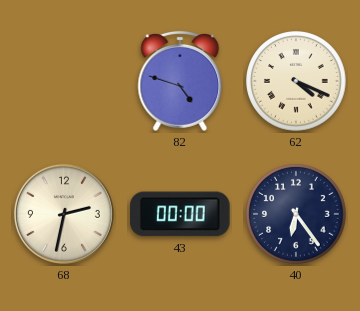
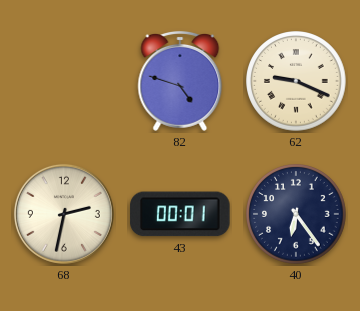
62: 4:19 -> 9:19
43: 00:00 -> 00:01
